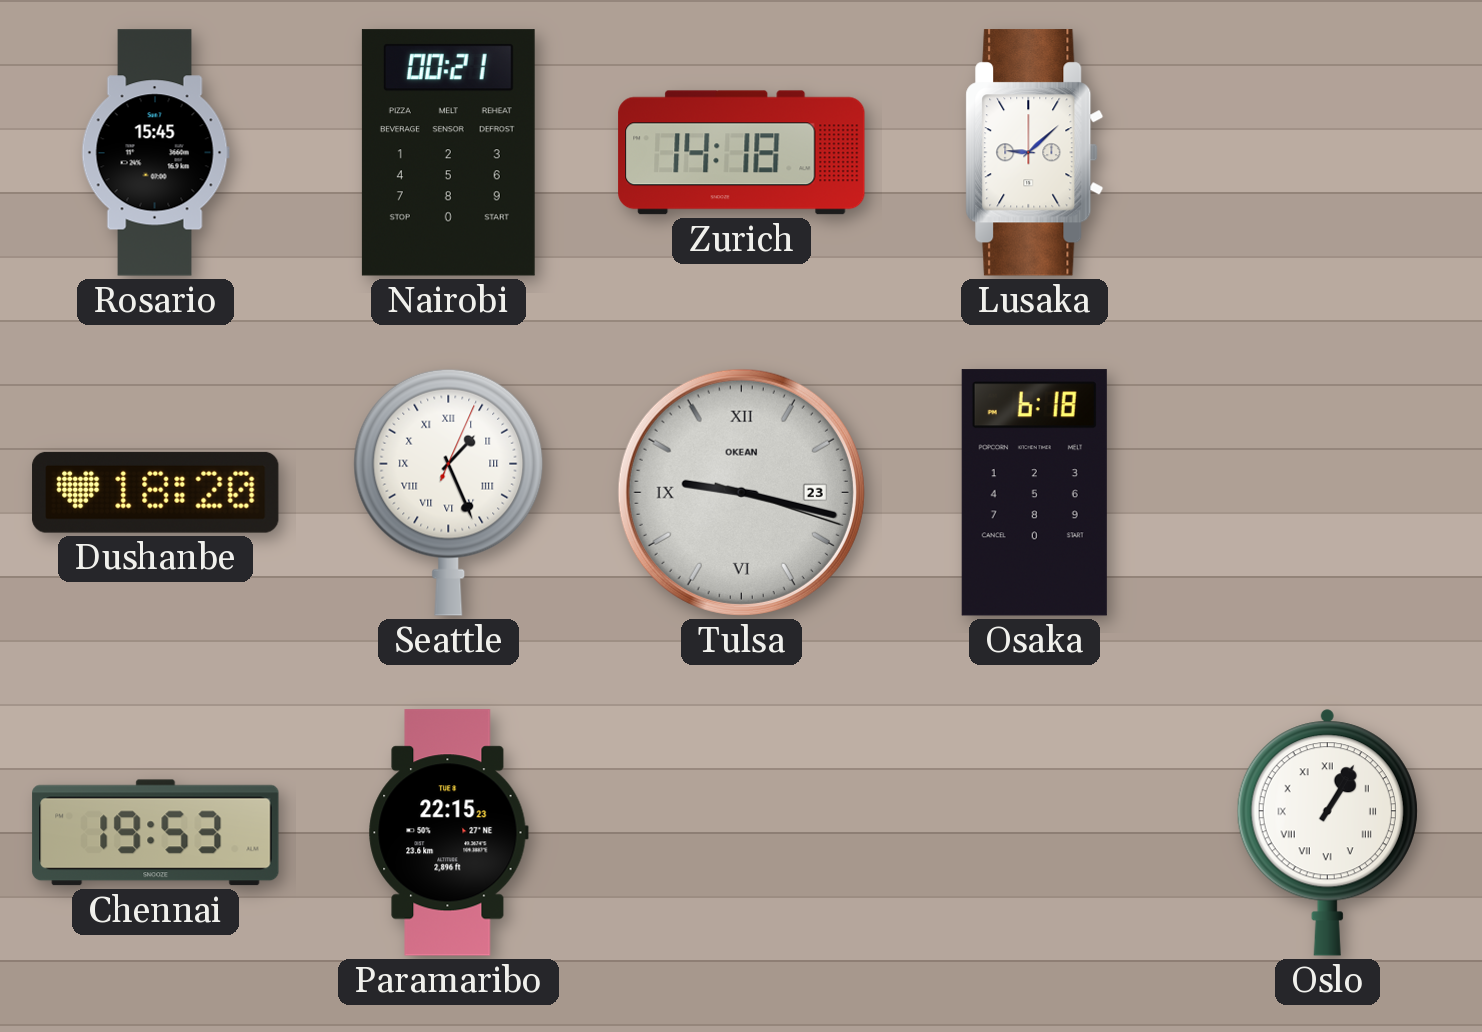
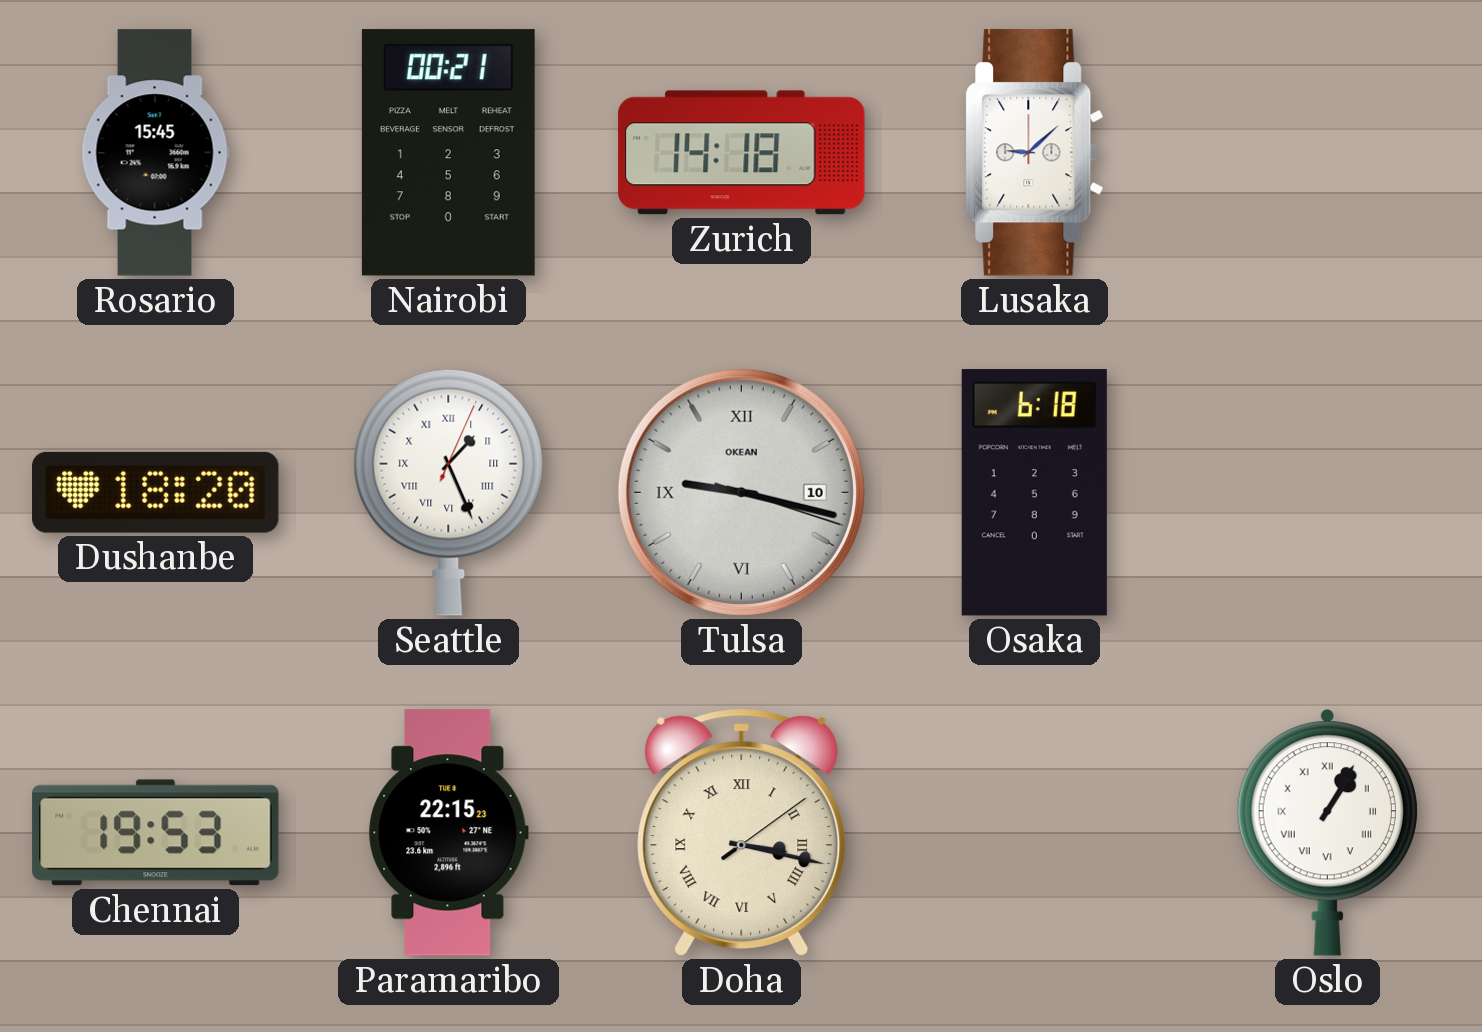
Tulsa date: 23 -> 10
Doha: none -> 3:17
